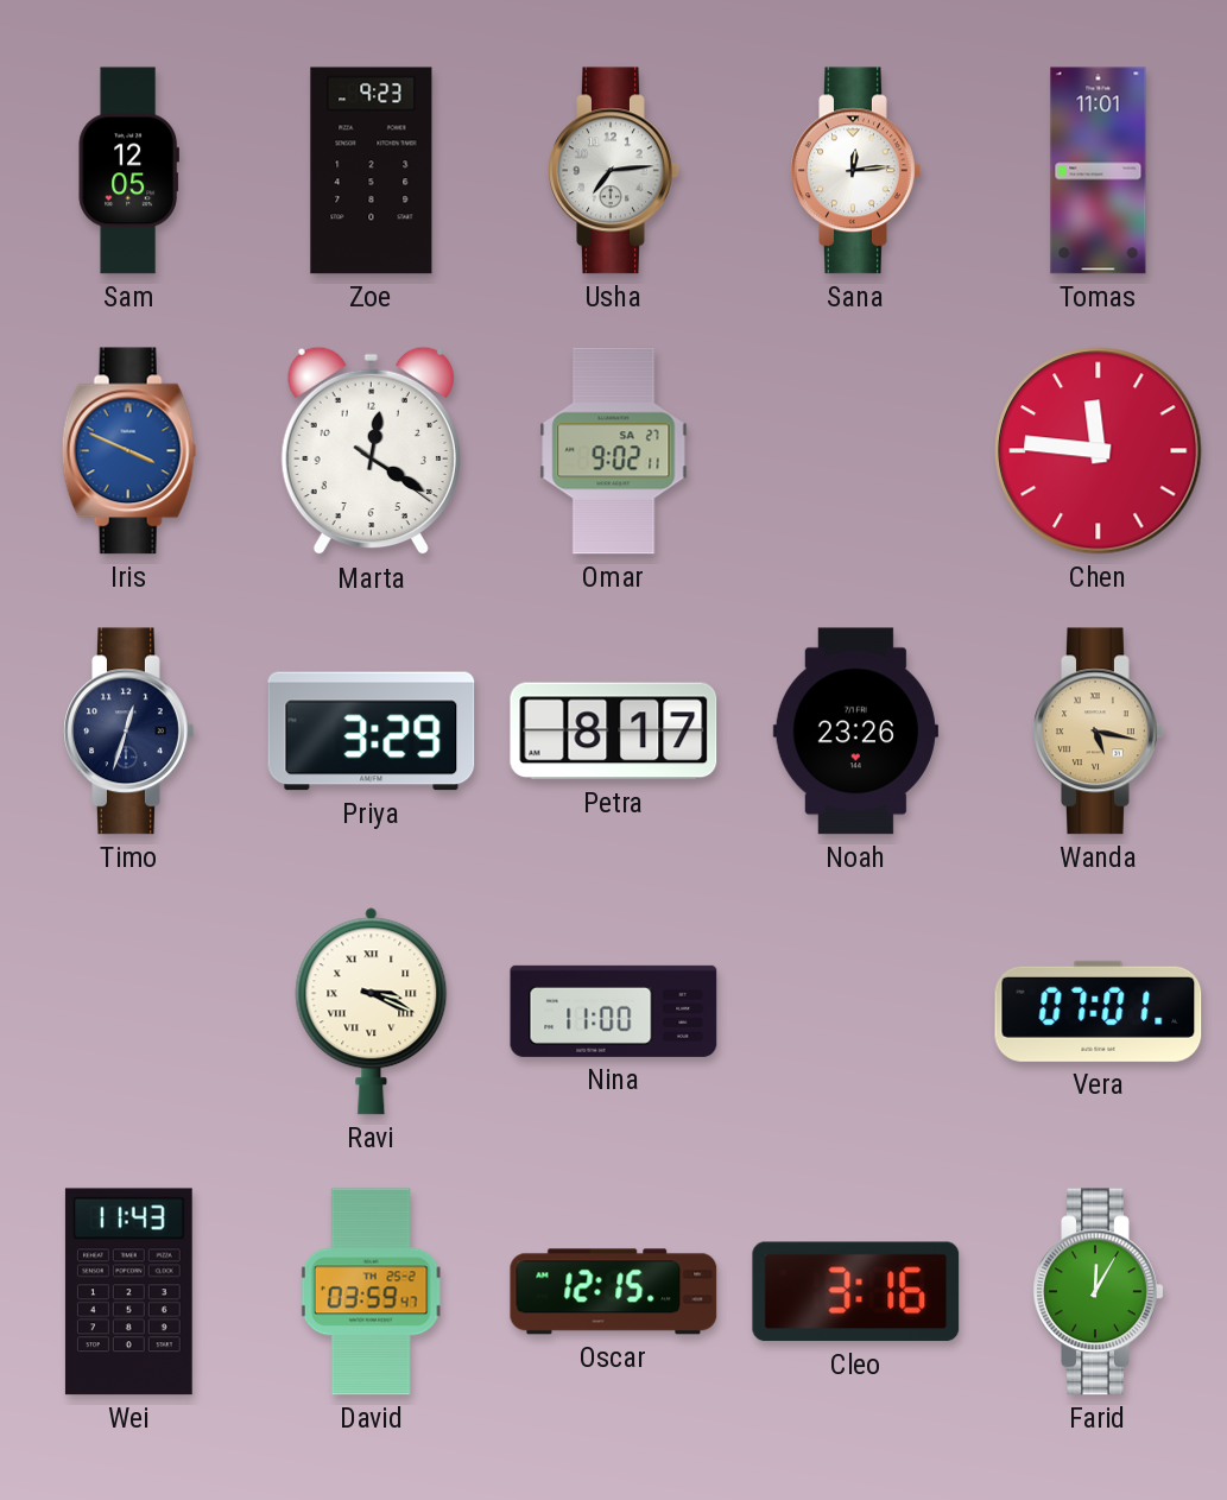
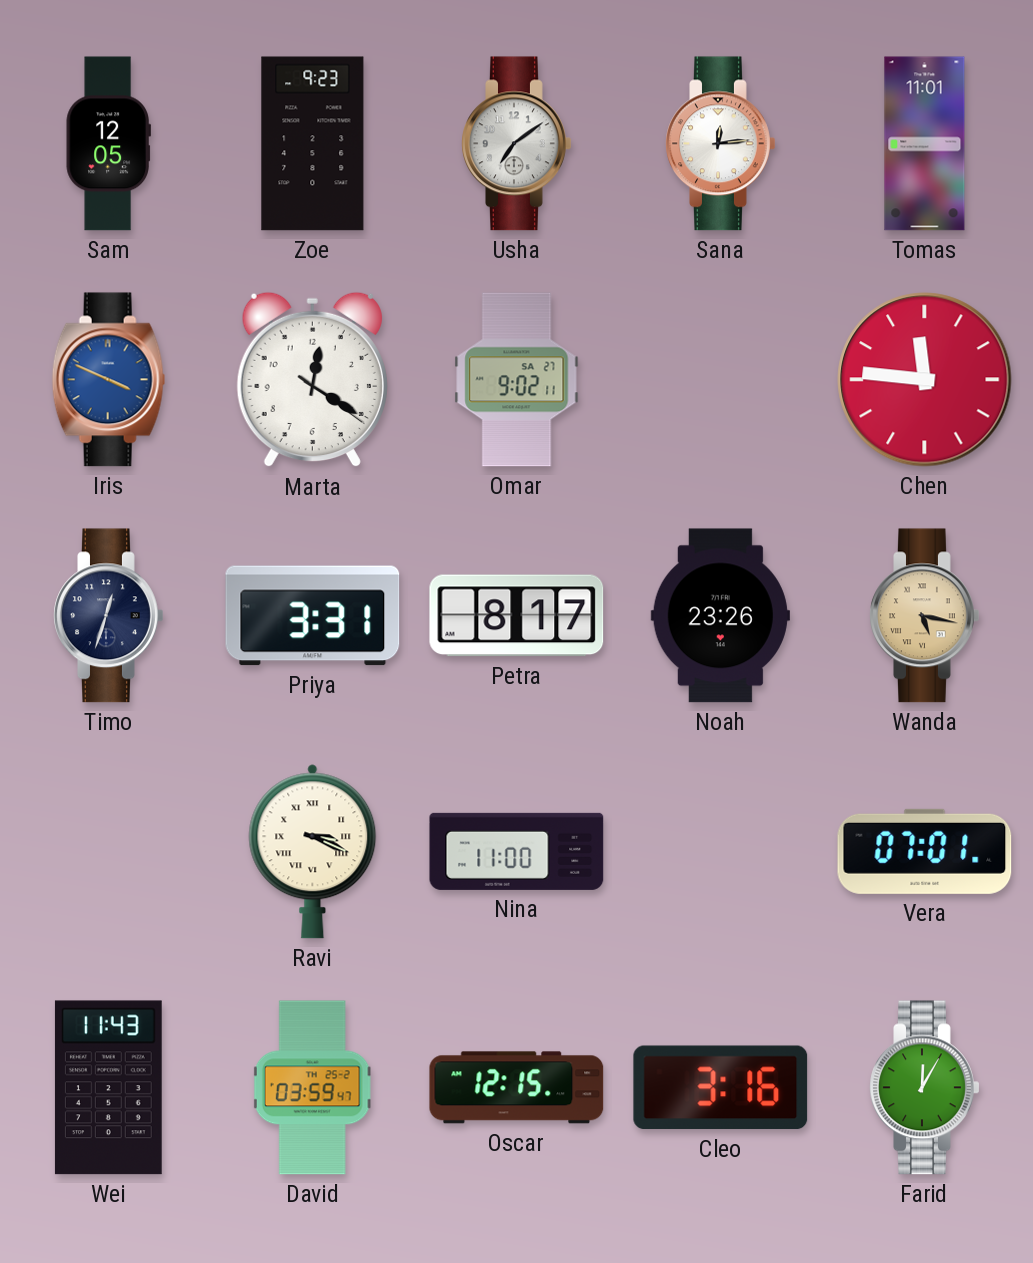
Usha: 7:14 -> 7:09
Priya: 3:29 -> 3:31
